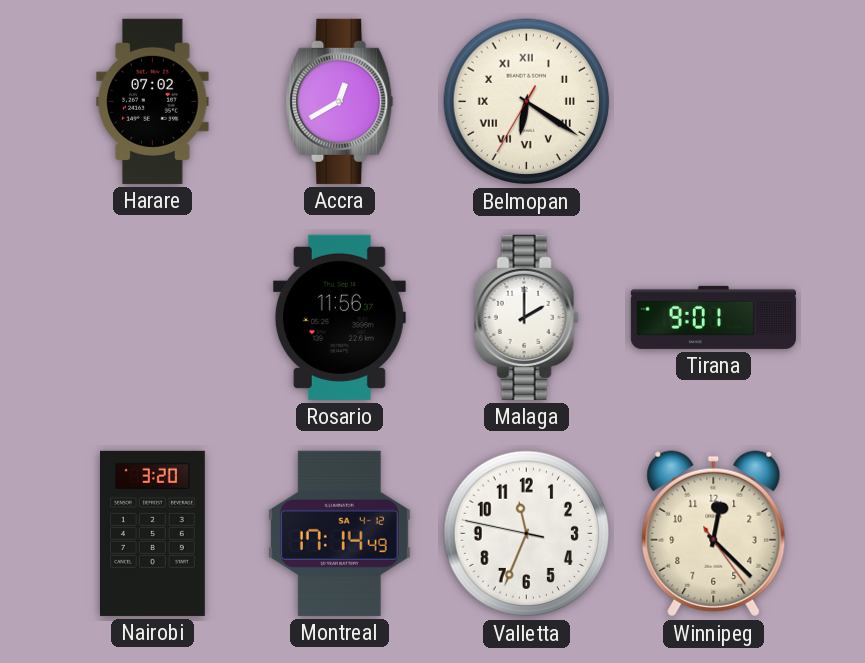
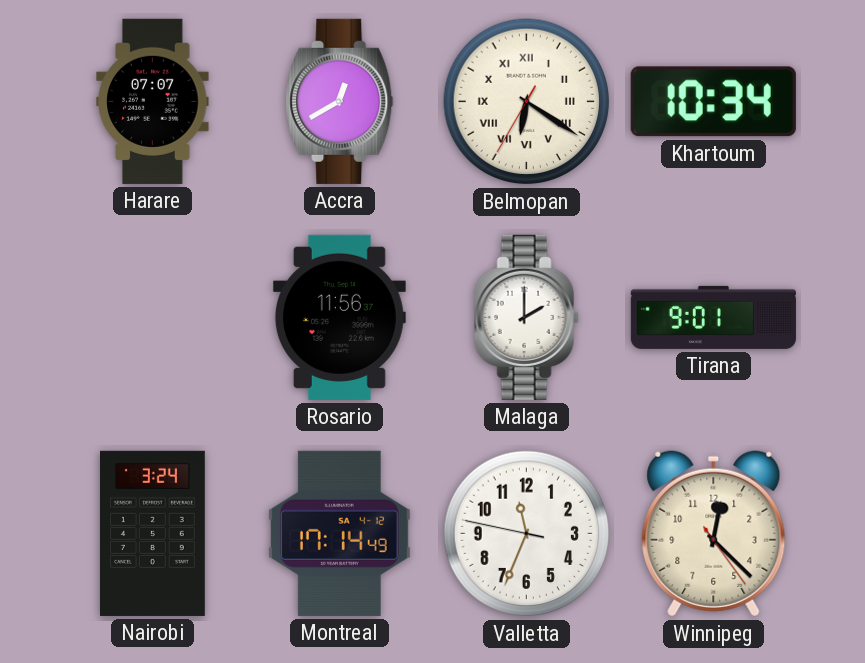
Harare: 07:02 -> 07:07
Khartoum: none -> 10:34
Nairobi: 3:20 -> 3:24
